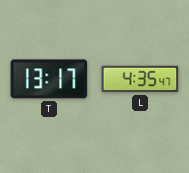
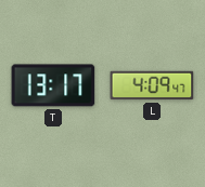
L: 4:35 -> 4:09
